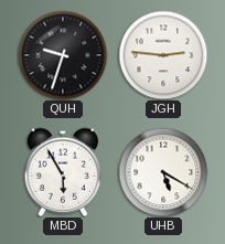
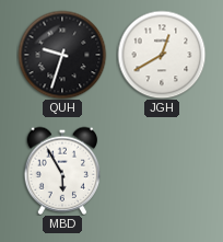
JGH: 2:46 -> 12:40
UHB: 5:20 -> none
